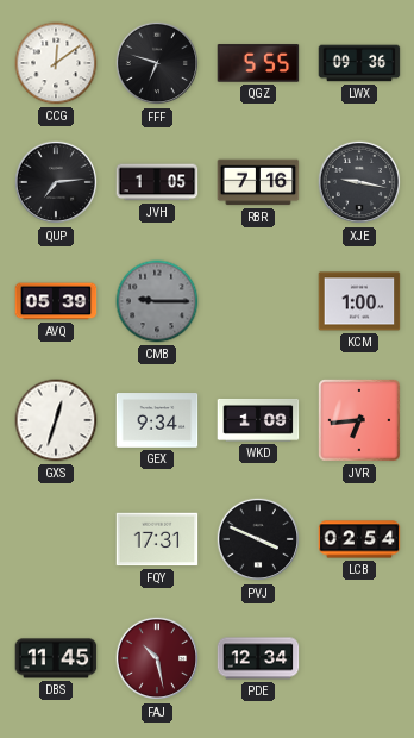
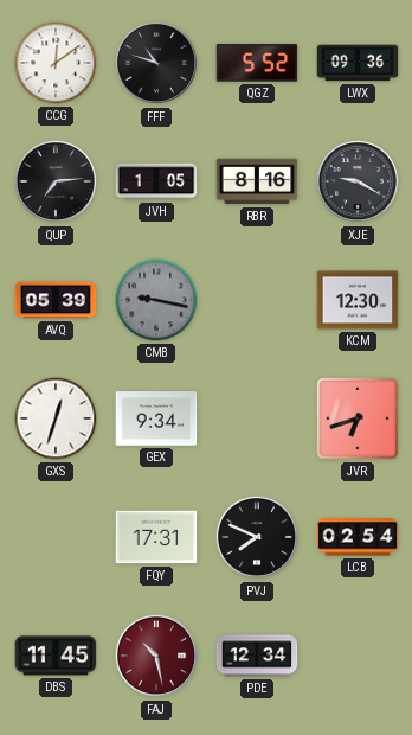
FFF: 6:48 -> 10:48
QGZ: 5:55 -> 5:52
RBR: 7:16 -> 8:16
XJE: 9:17 -> 9:20
CMB: 9:15 -> 9:17
KCM: 1:00 -> 12:30
WKD: 1:09 -> none
JVR: 6:44 -> 6:42
PVJ: 3:49 -> 7:49
